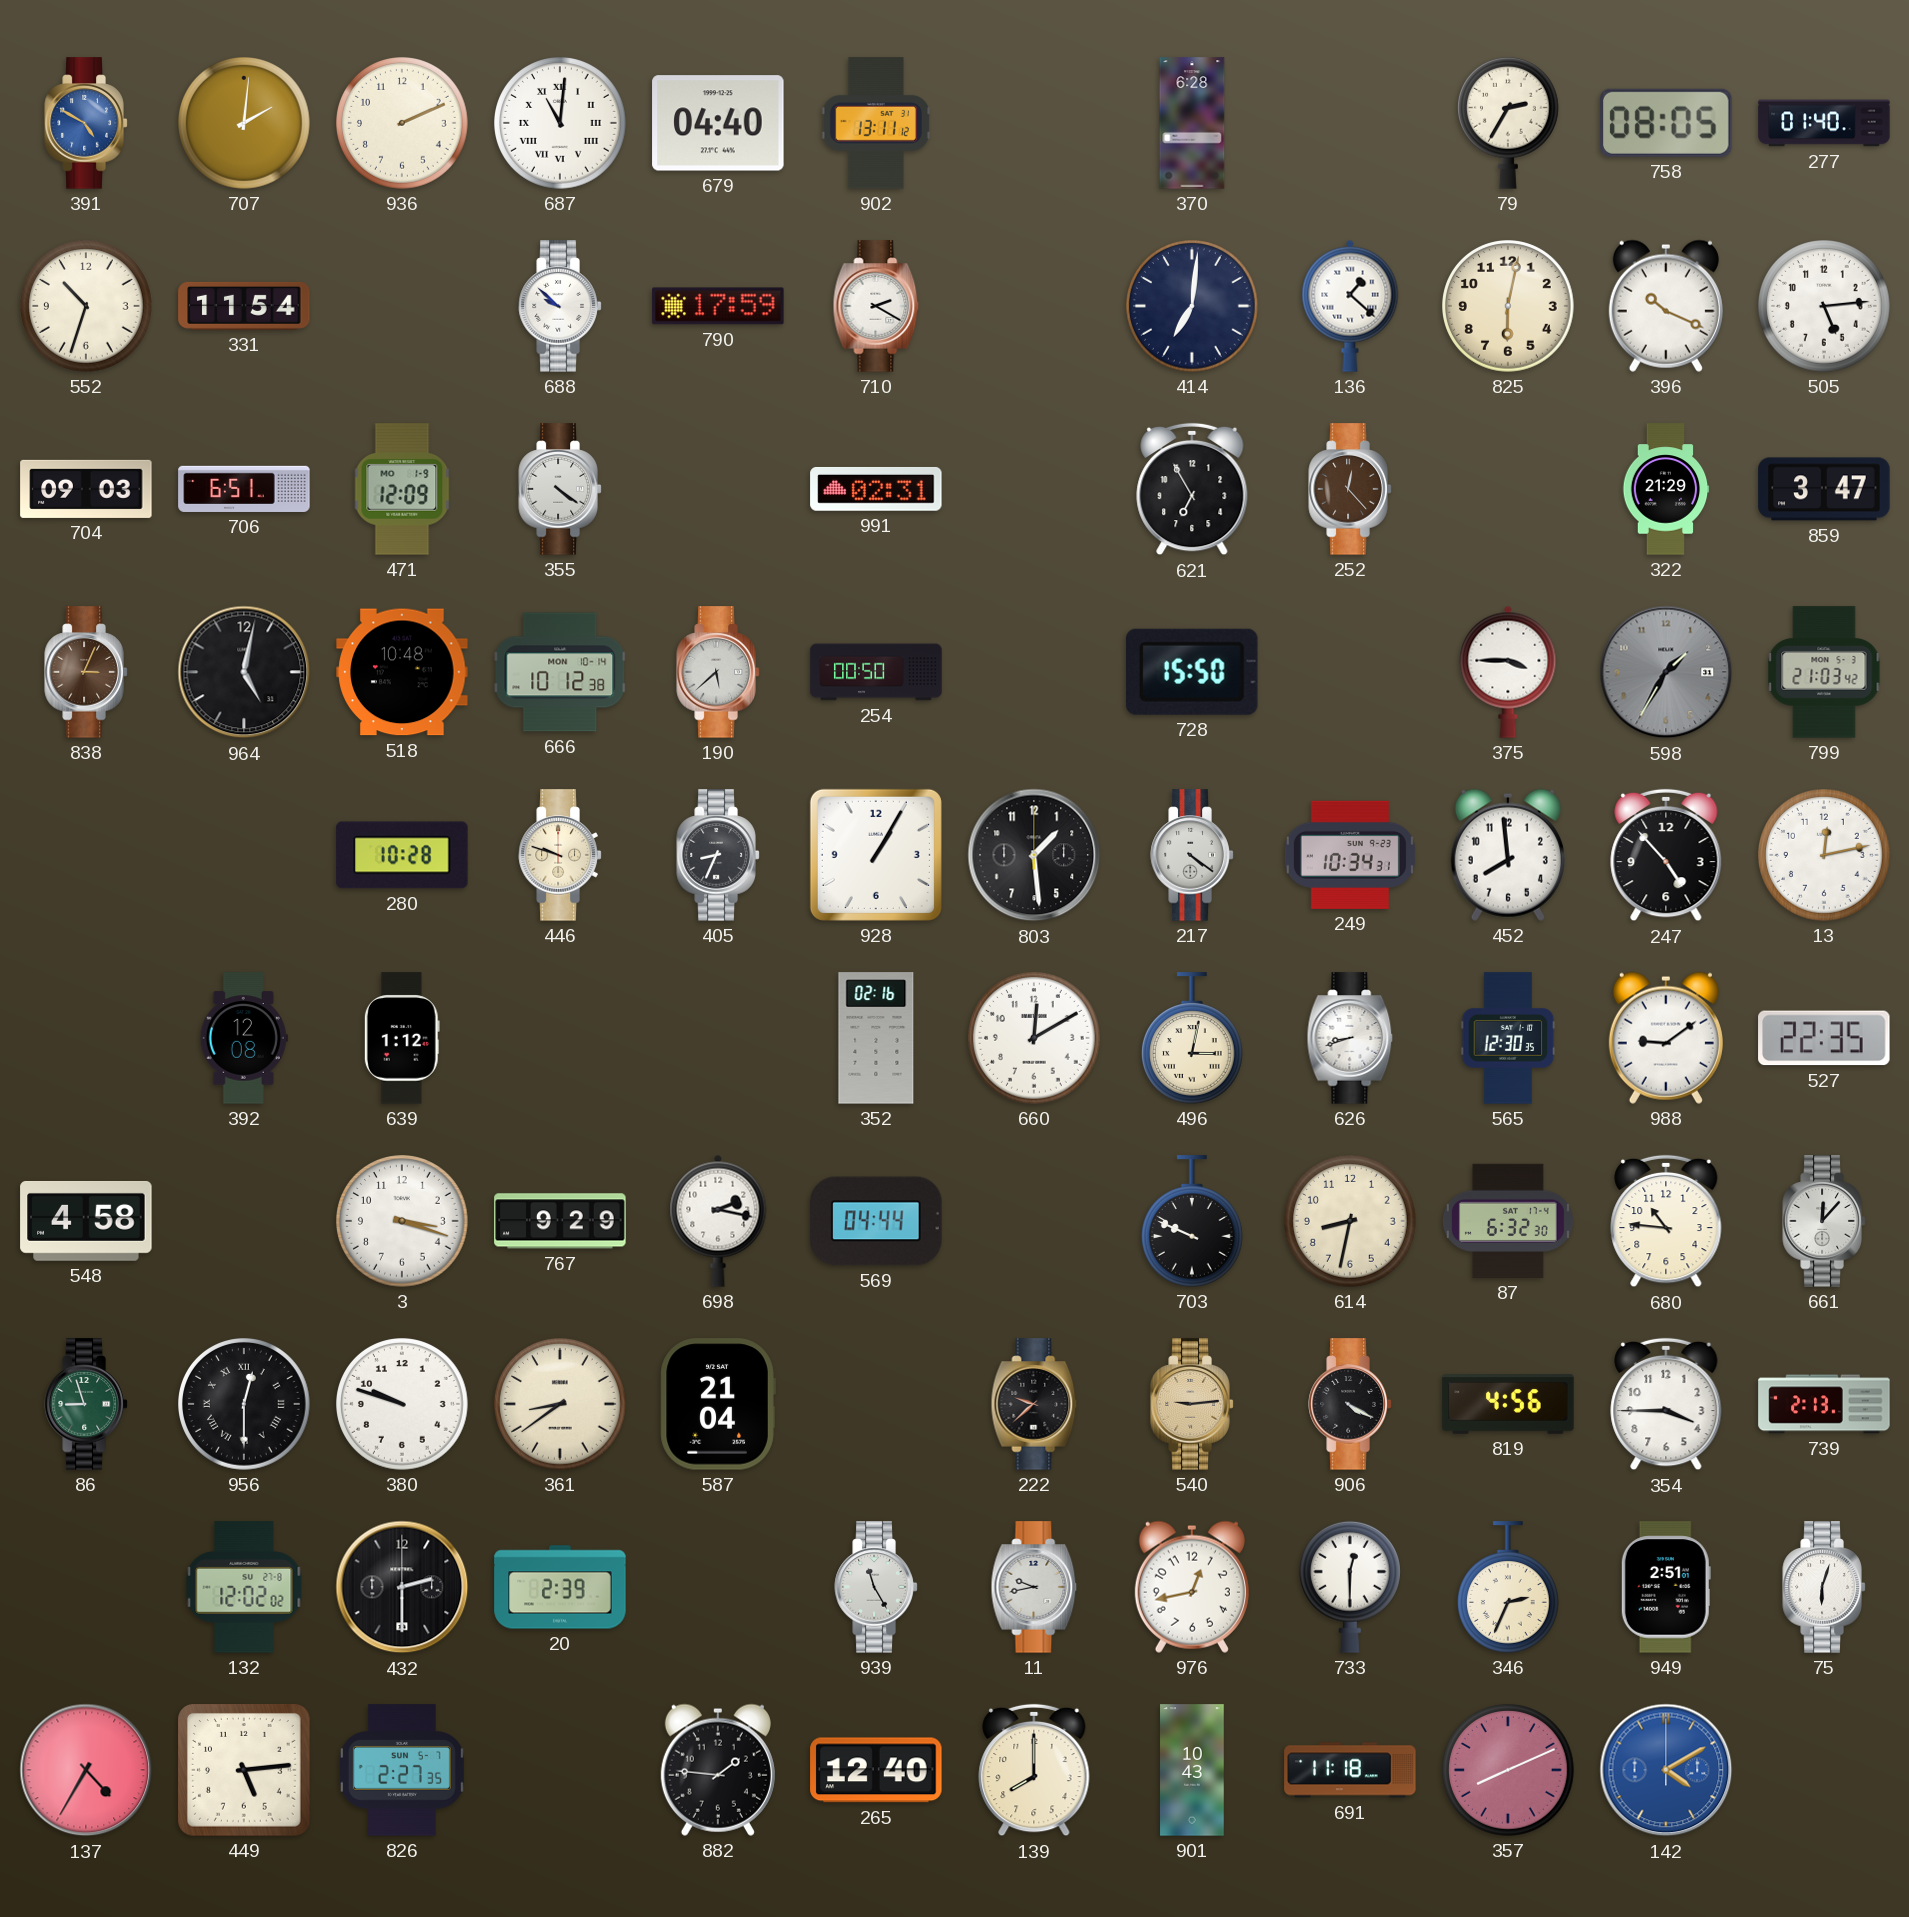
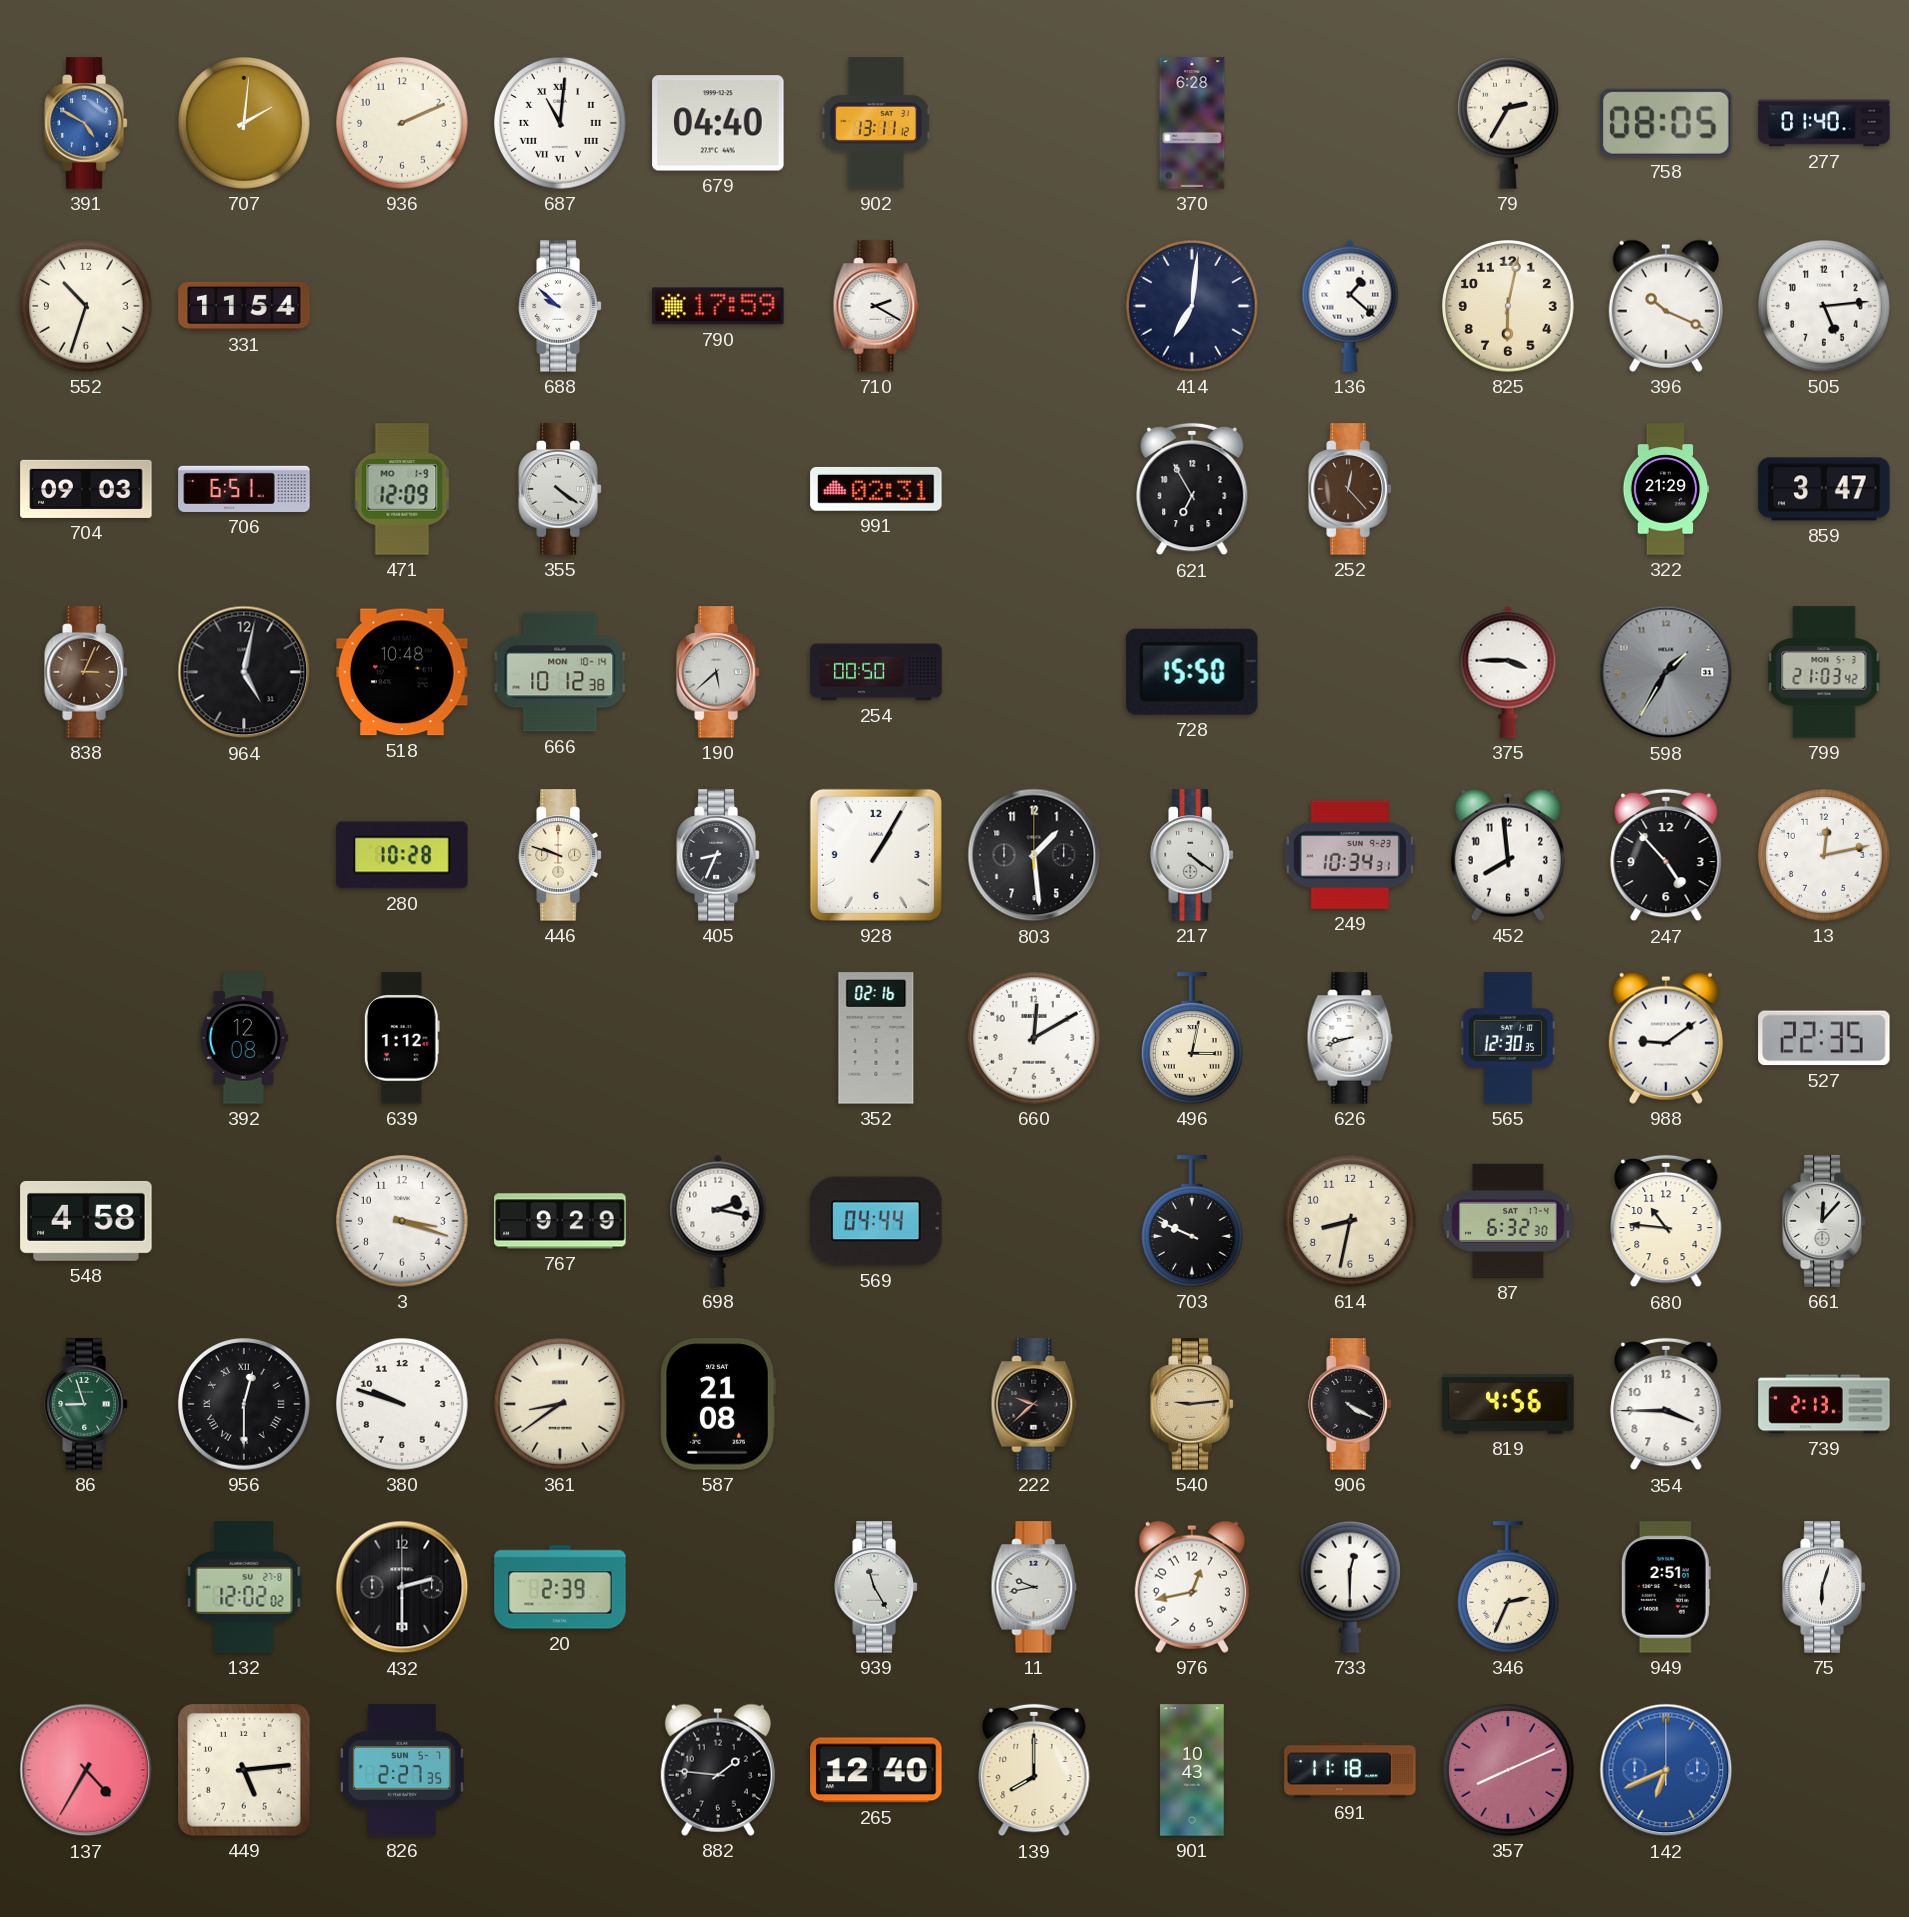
587: 21:04 -> 21:08
142: 4:10 -> 6:41
